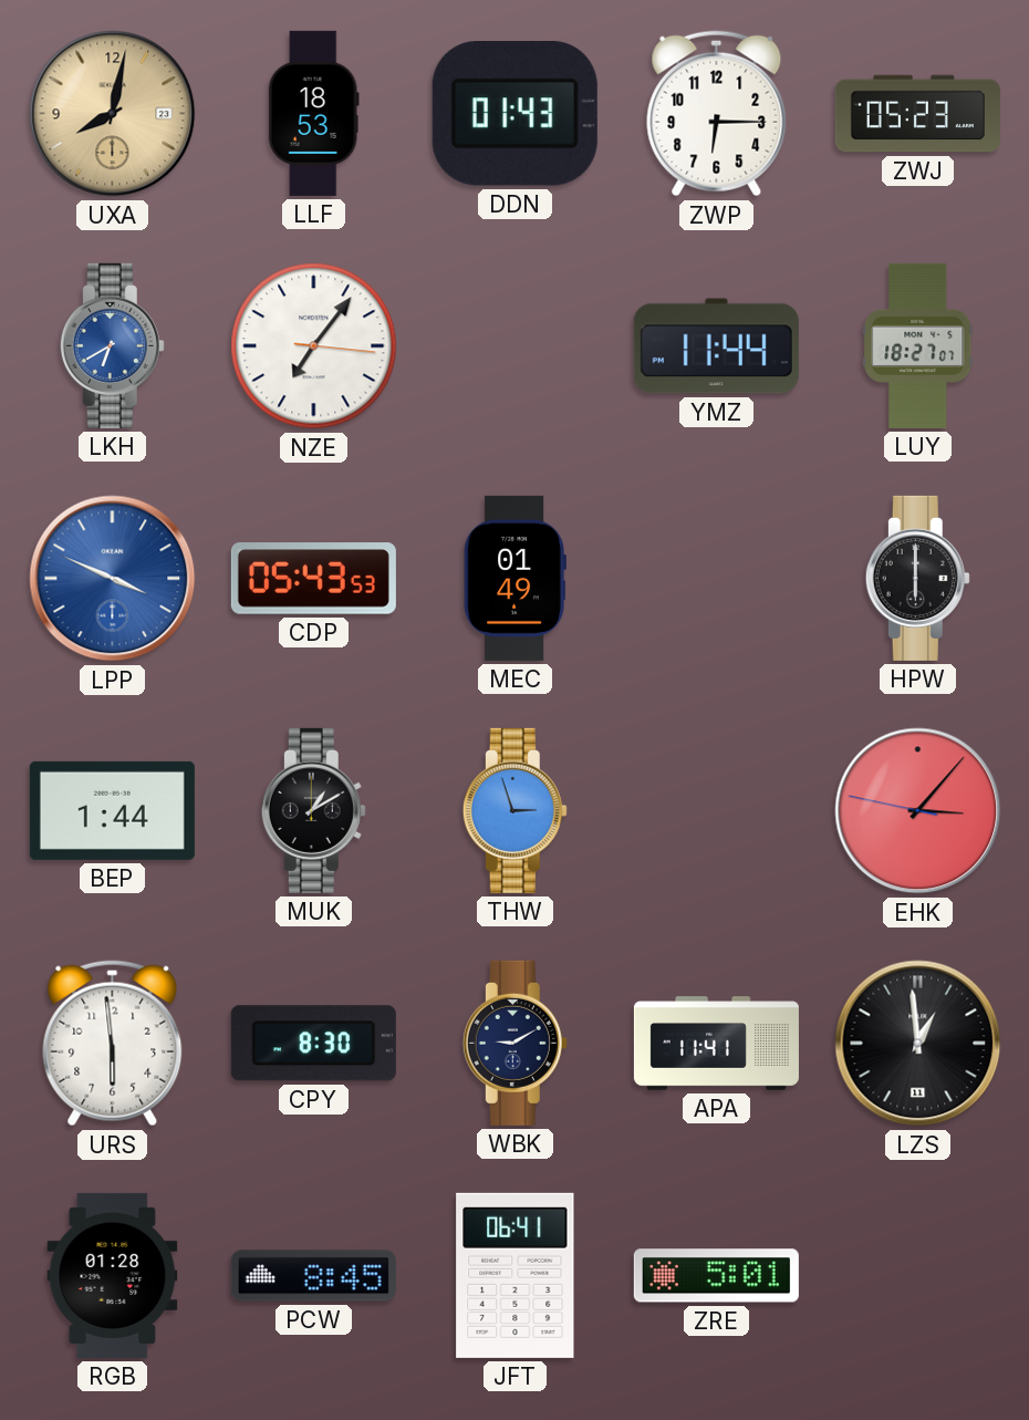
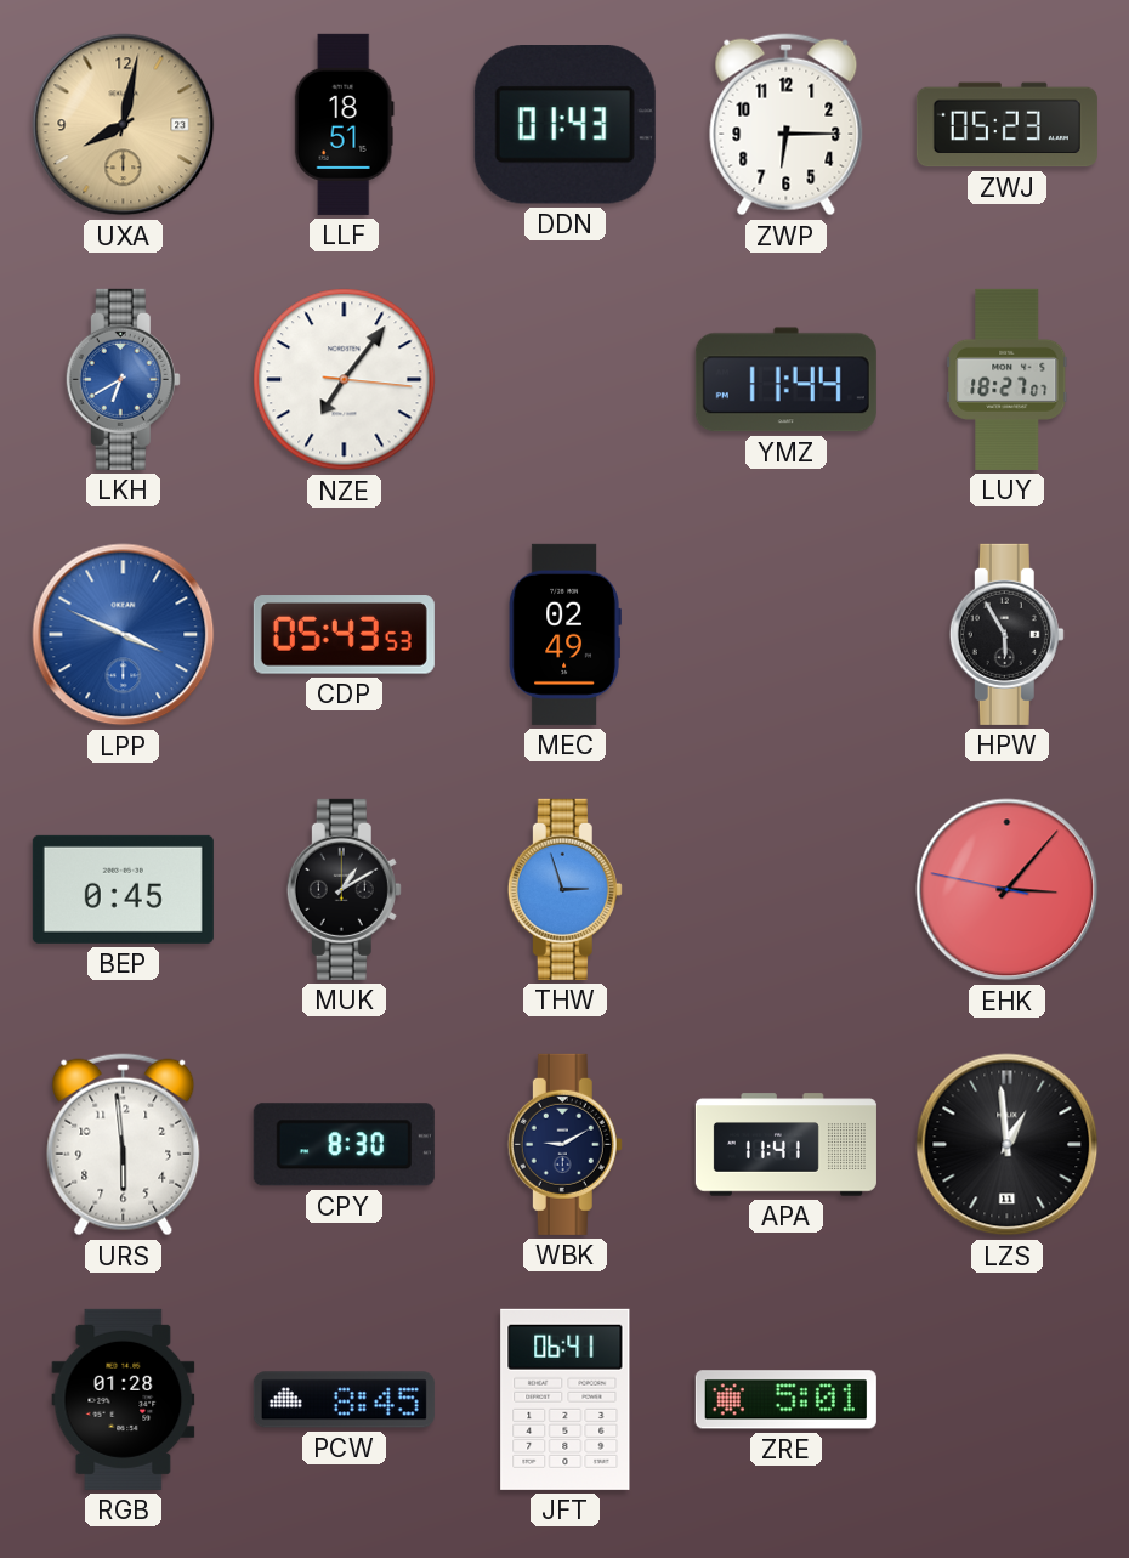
LLF: 18:53 -> 18:51
MEC: 01:49 -> 02:49
HPW: 6:00 -> 5:55
BEP: 1:44 -> 0:45
